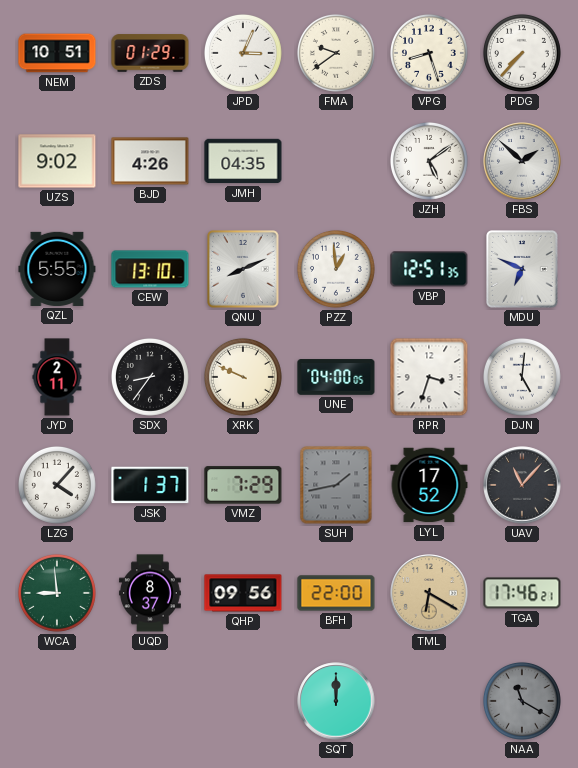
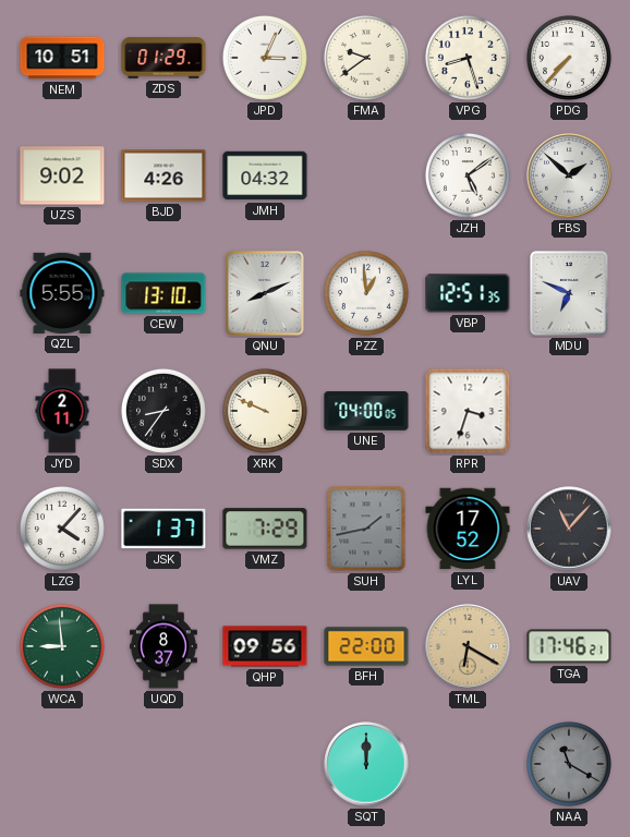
JMH: 04:35 -> 04:32
DJN: 5:01 -> none
